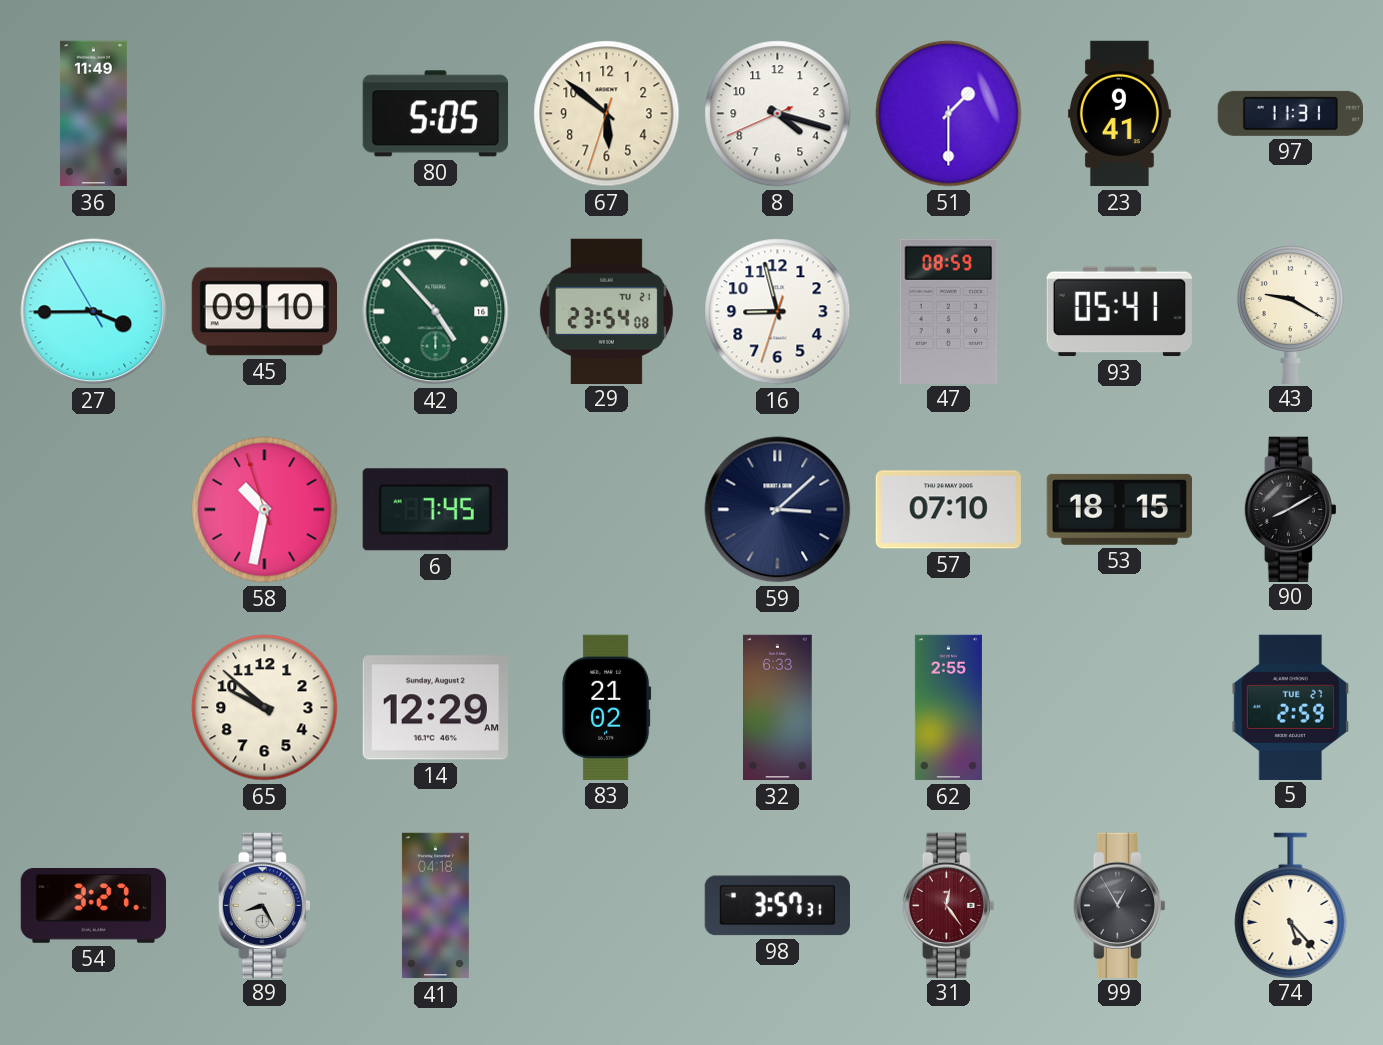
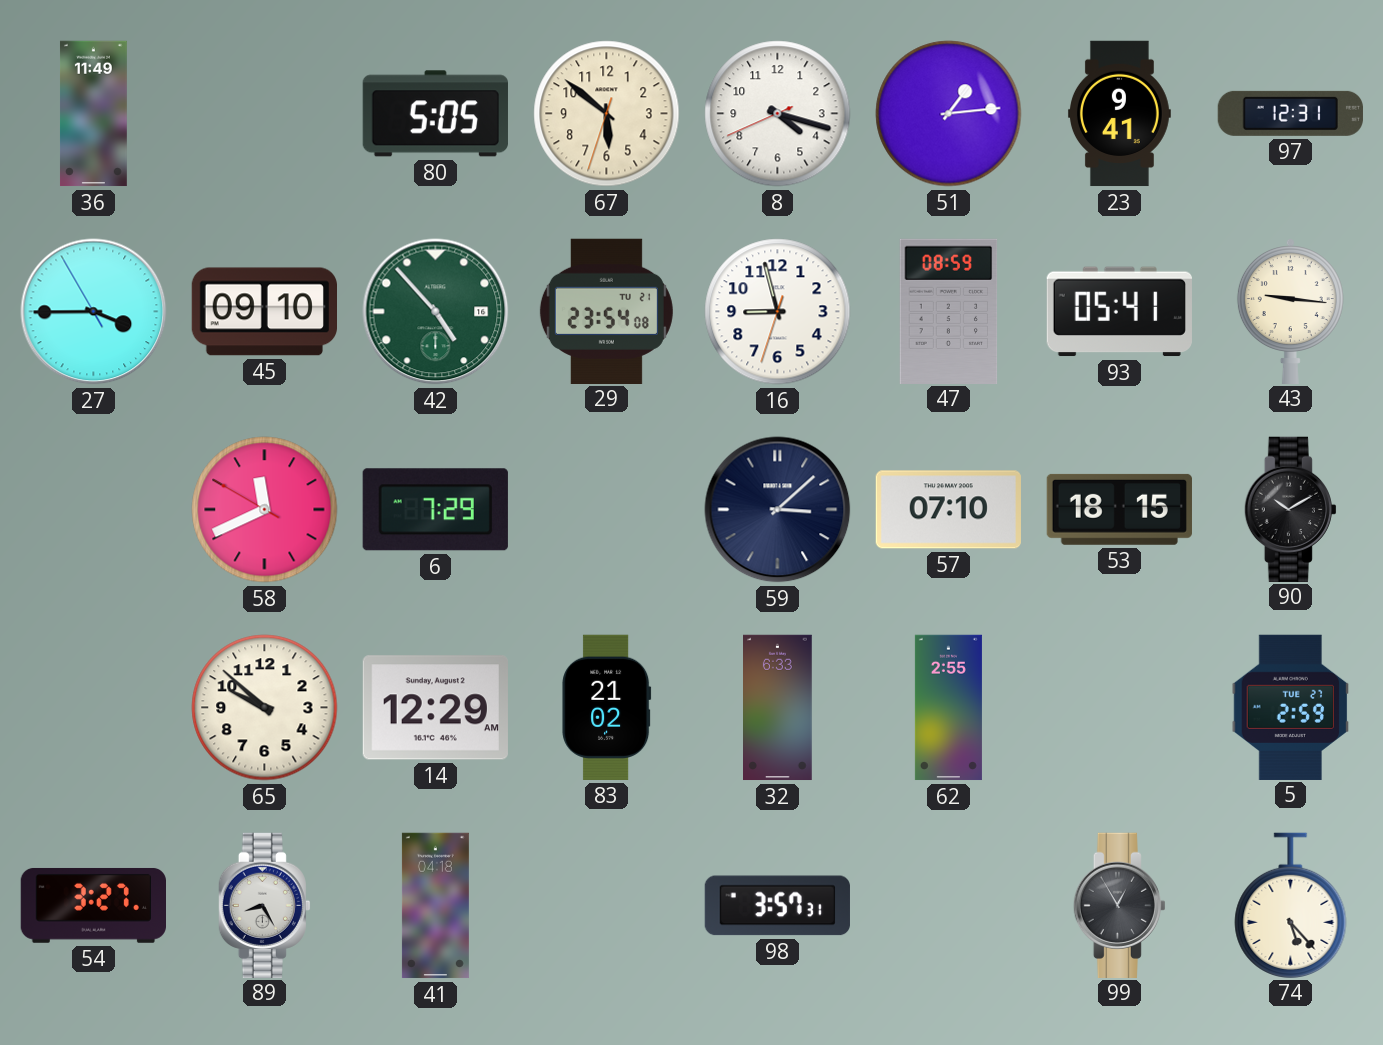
51: 1:30 -> 1:14
97: 11:31 -> 12:31
43: 9:20 -> 9:16
58: 10:31 -> 11:40
6: 7:45 -> 7:29
90: 8:10 -> 10:10
31: 12:24 -> none
